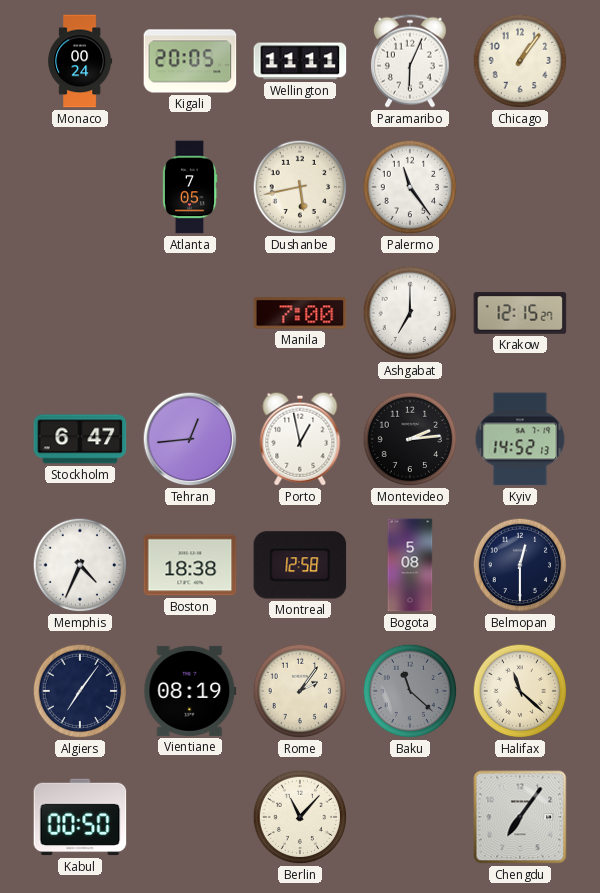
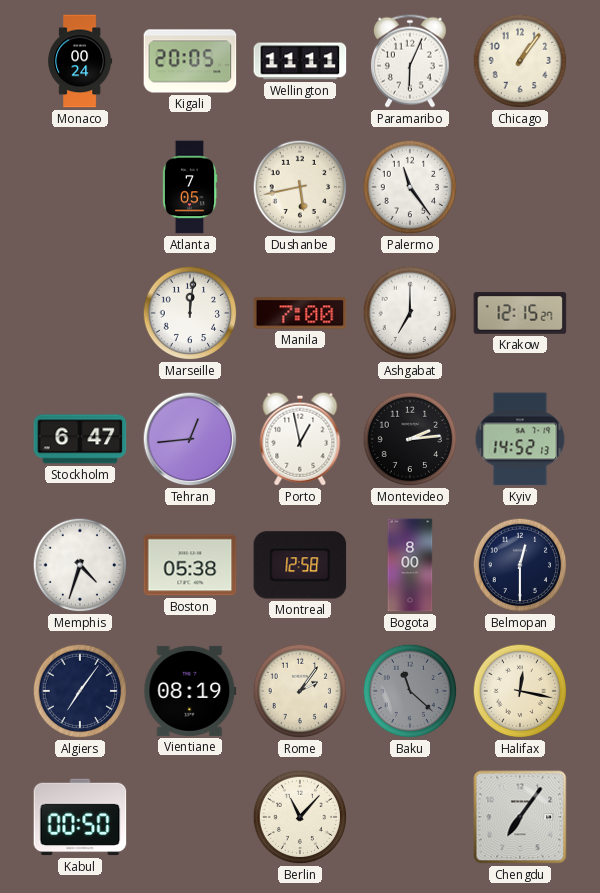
Marseille: none -> 12:01
Memphis: 4:34 -> 4:33
Boston: 18:38 -> 05:38
Bogota: 5:08 -> 8:00
Halifax: 11:22 -> 12:17
